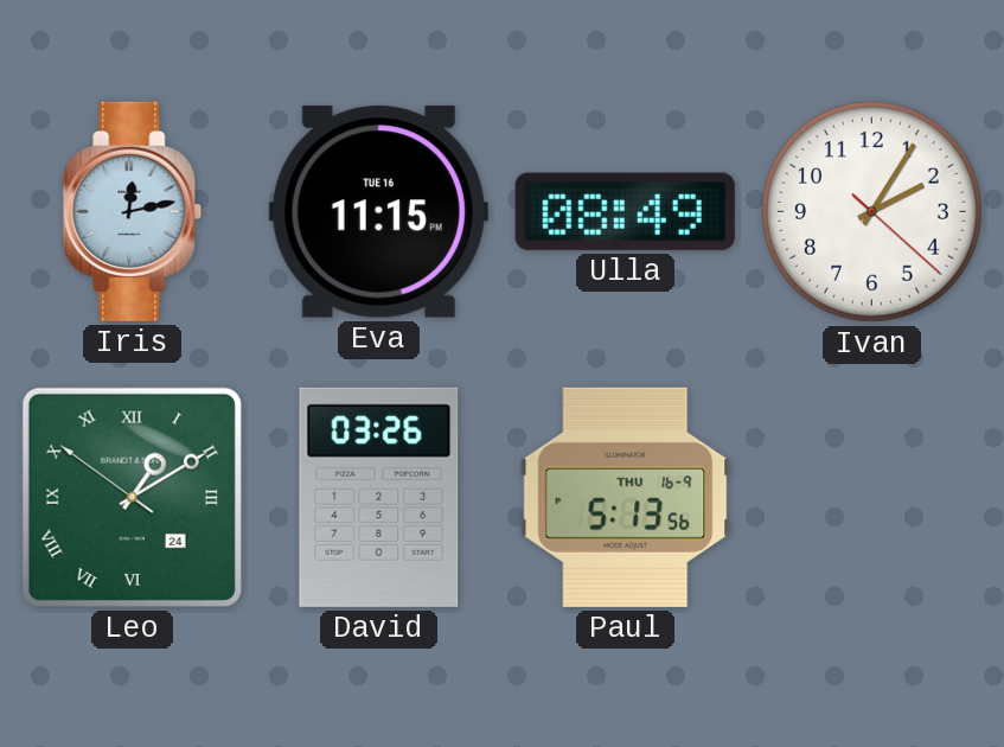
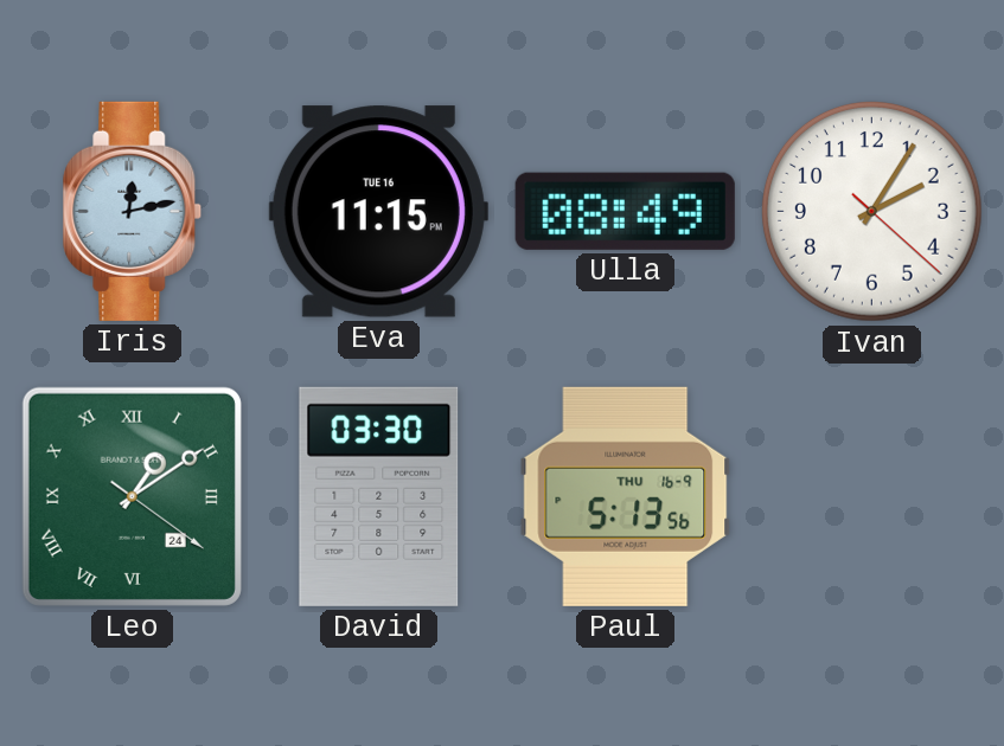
Leo: 1:09:51 -> 1:09:21
David: 03:26 -> 03:30
